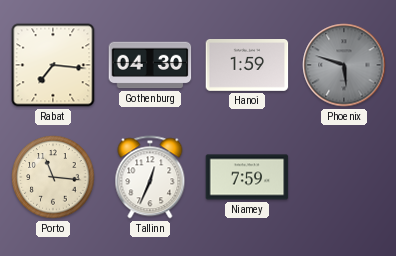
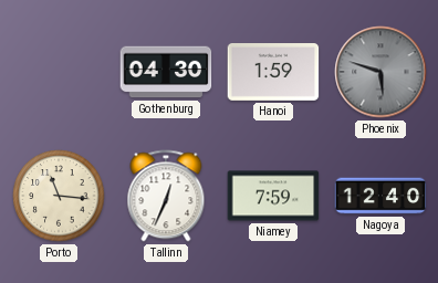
Rabat: 7:16 -> none
Nagoya: none -> 12:40
